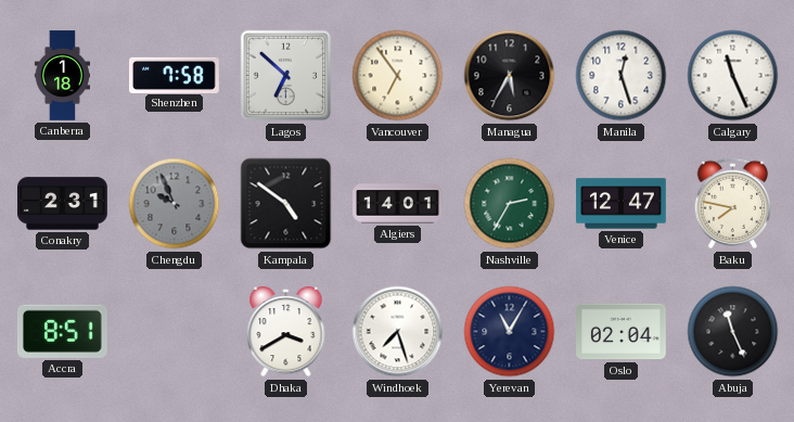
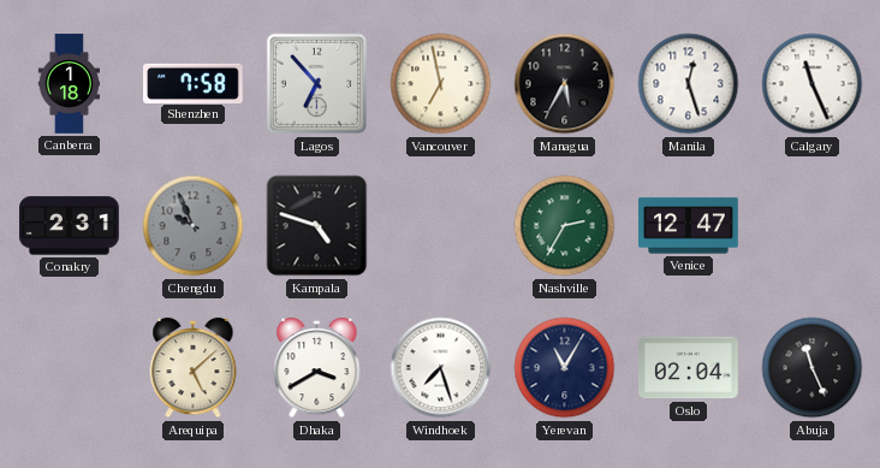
Lagos: 6:52 -> 6:53
Vancouver: 6:54 -> 6:58
Kampala: 4:51 -> 4:48
Algiers: 14:01 -> none
Baku: 7:47 -> none
Accra: 8:51 -> none
Arequipa: none -> 5:08
